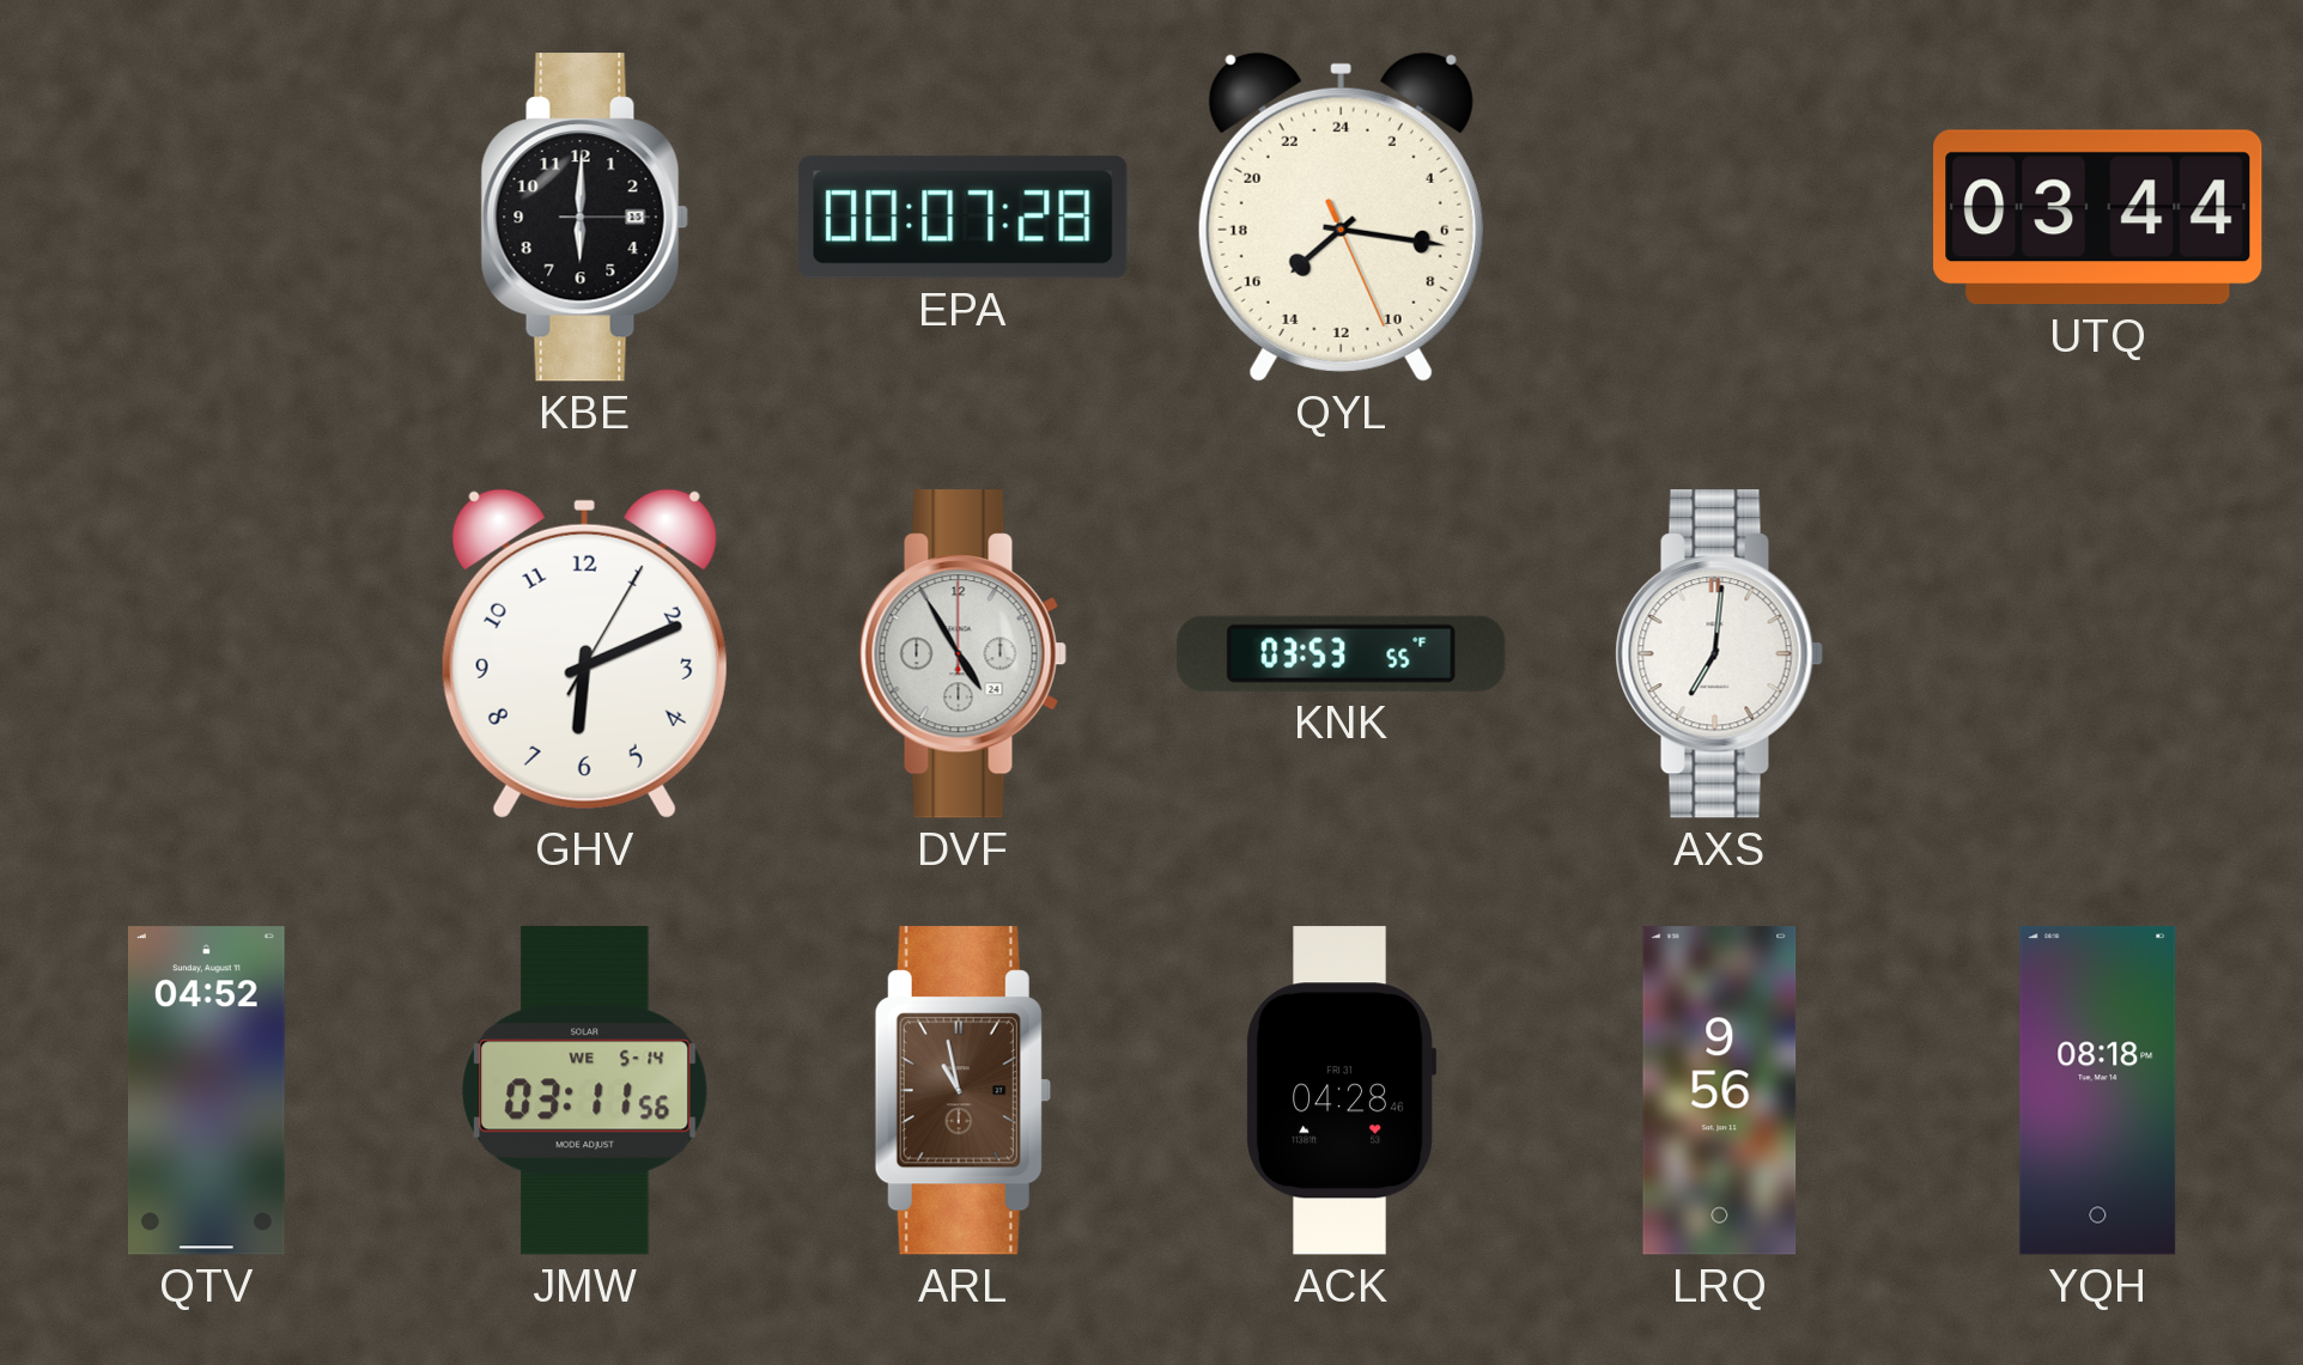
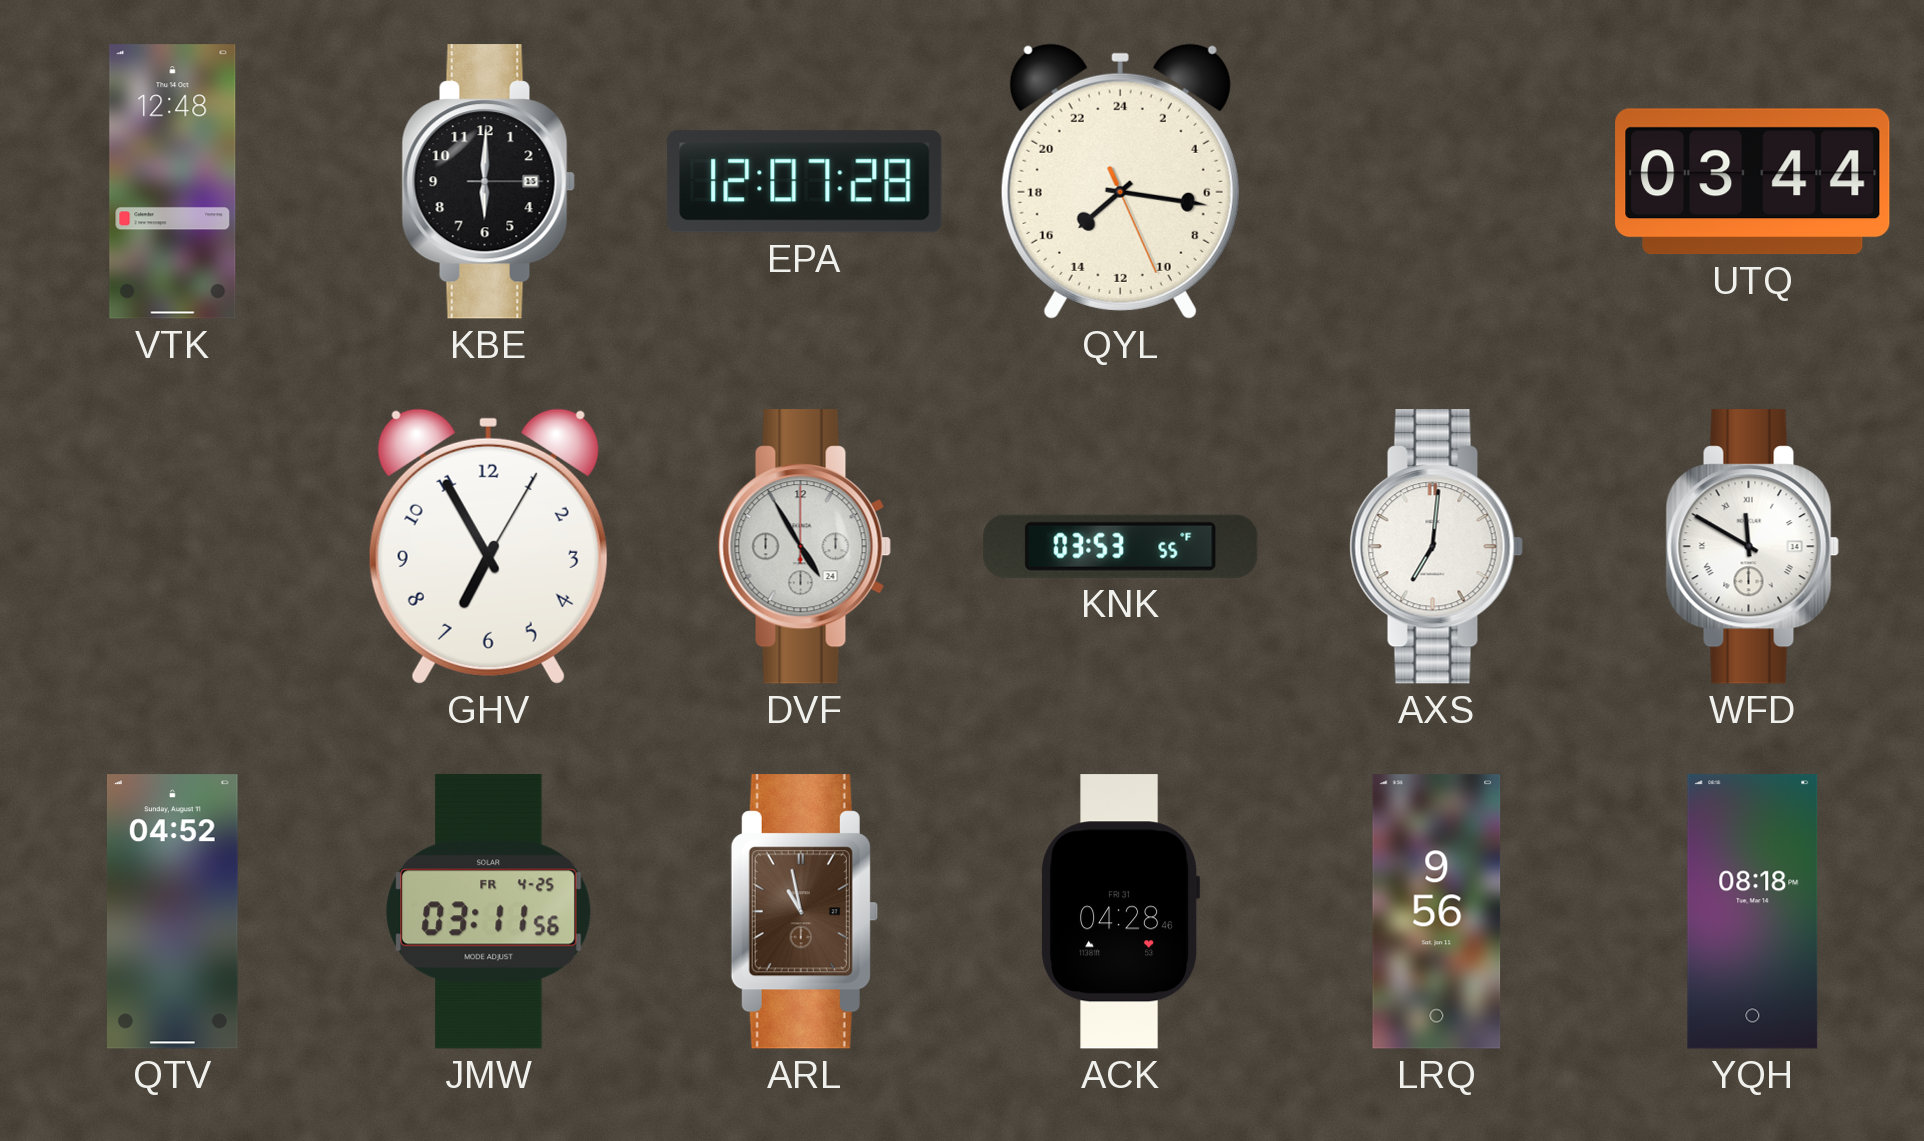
VTK: none -> 12:48
EPA: 00:07 -> 12:07
GHV: 6:11 -> 6:55
WFD: none -> 11:50
JMW date: WE 5-14 -> FR 4-25
